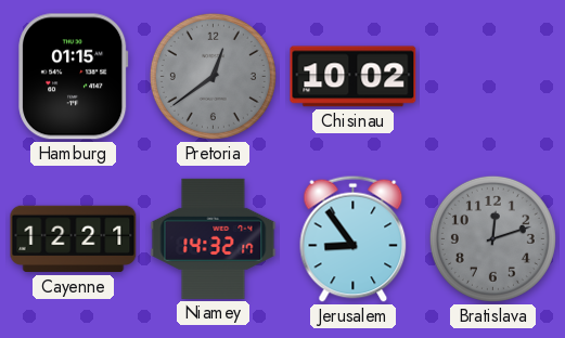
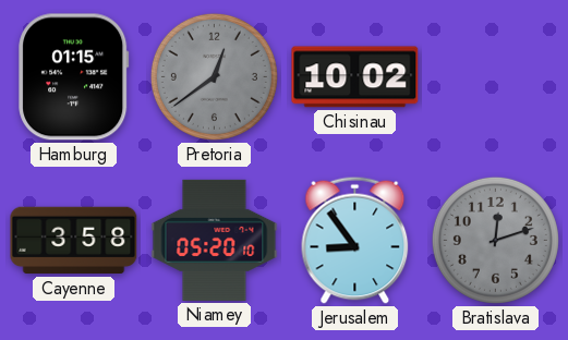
Cayenne: 12:21 -> 3:58
Niamey: 14:32 -> 05:20
